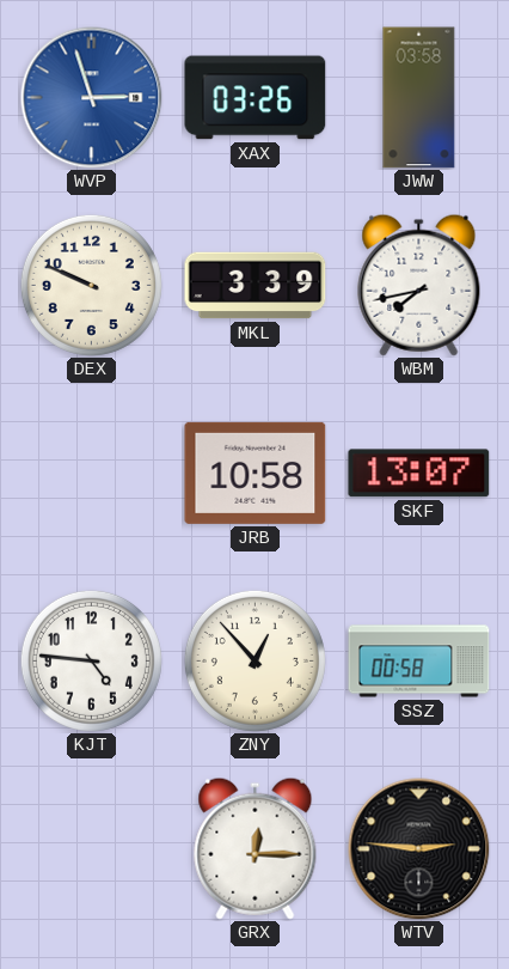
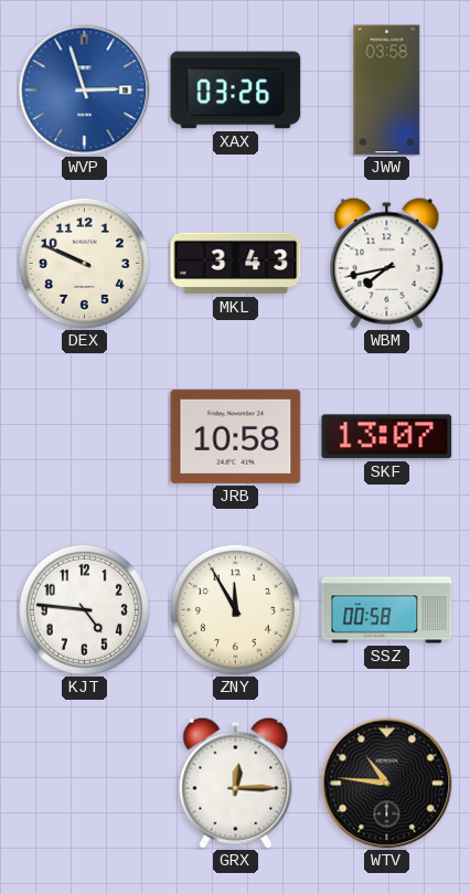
MKL: 3:39 -> 3:43
ZNY: 12:53 -> 11:55
WTV: 2:46 -> 10:46
